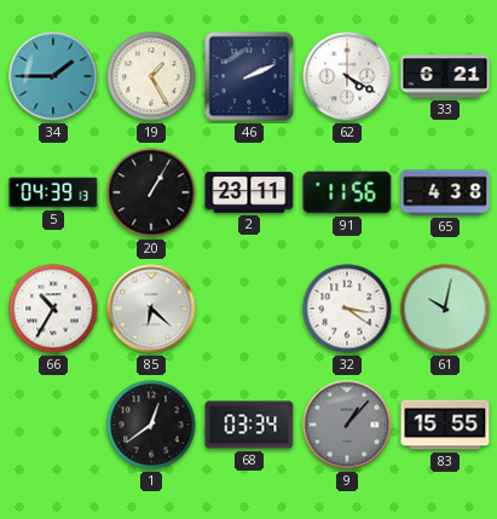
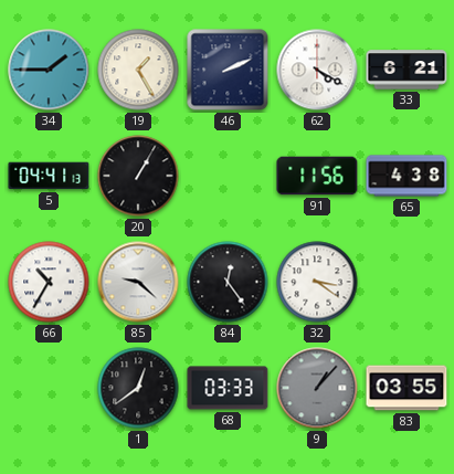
5: 04:39 -> 04:41
2: 23:11 -> none
85: 6:22 -> 9:22
84: none -> 12:24
61: 10:02 -> none
68: 03:34 -> 03:33
83: 15:55 -> 03:55
